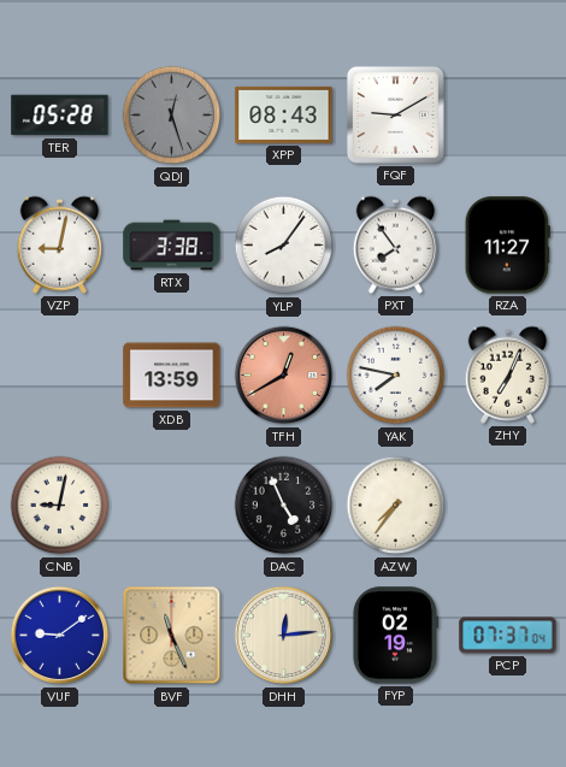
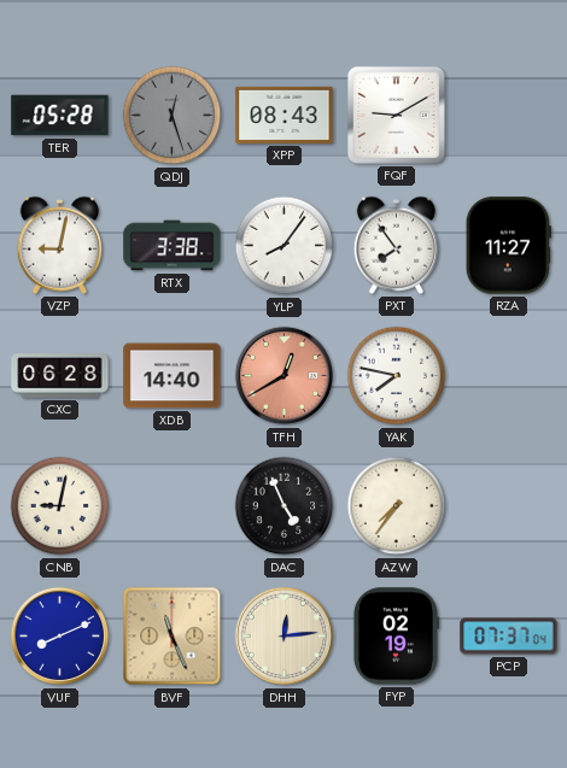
CXC: none -> 06:28
XDB: 13:59 -> 14:40
ZHY: 7:04 -> none
VUF: 9:09 -> 8:11
